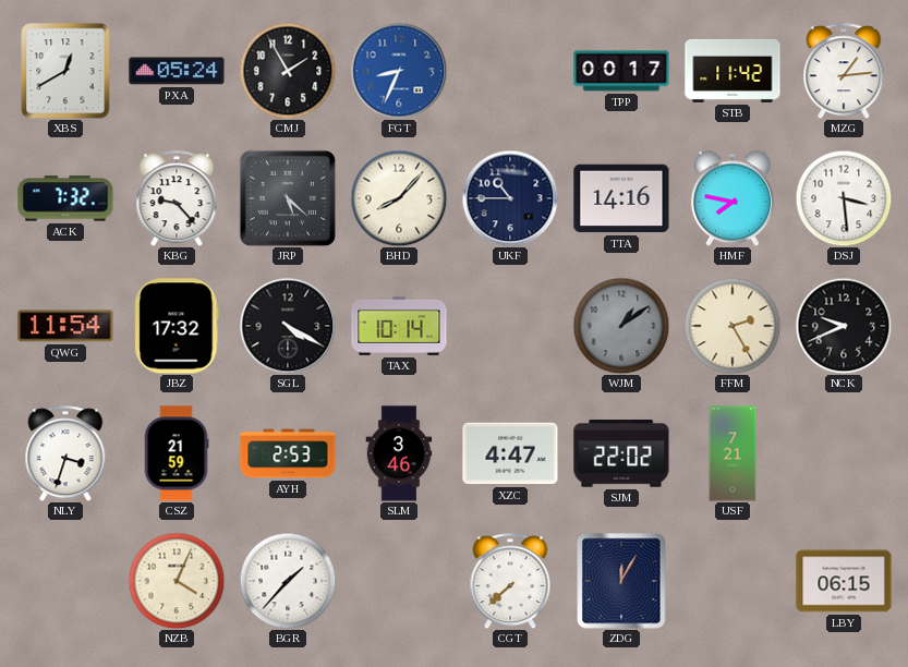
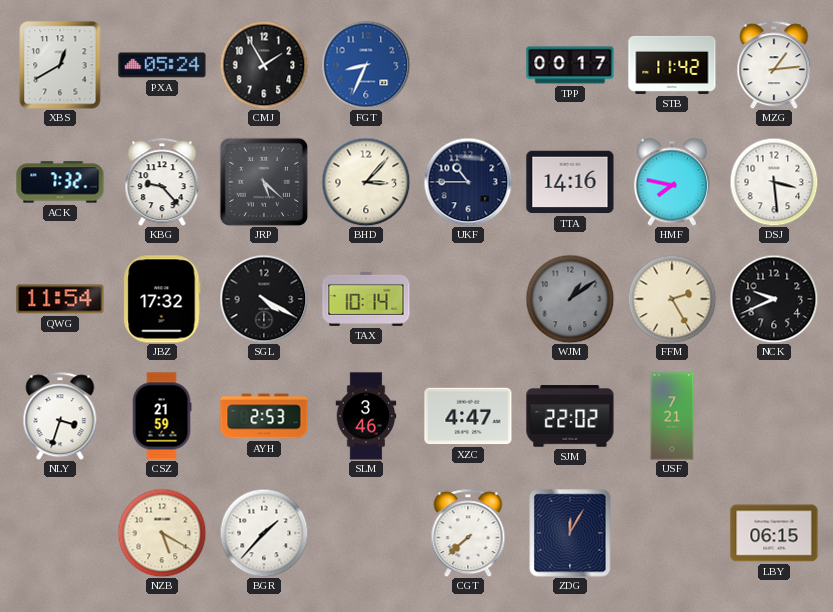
BHD: 8:07 -> 3:07
NZB: 4:04 -> 5:20
